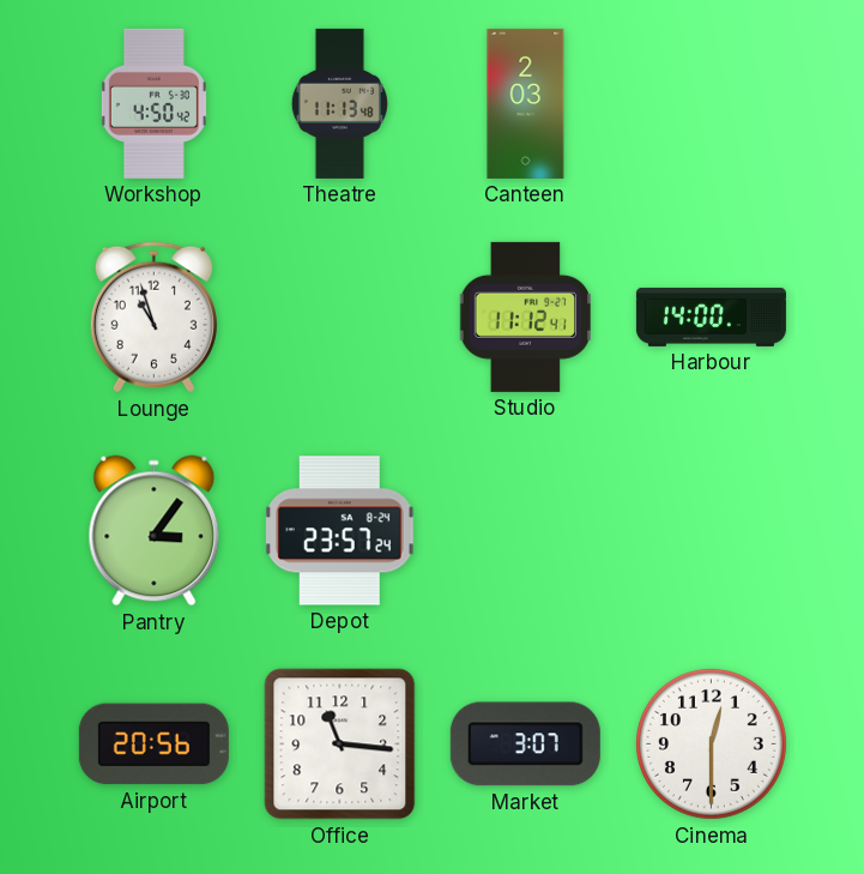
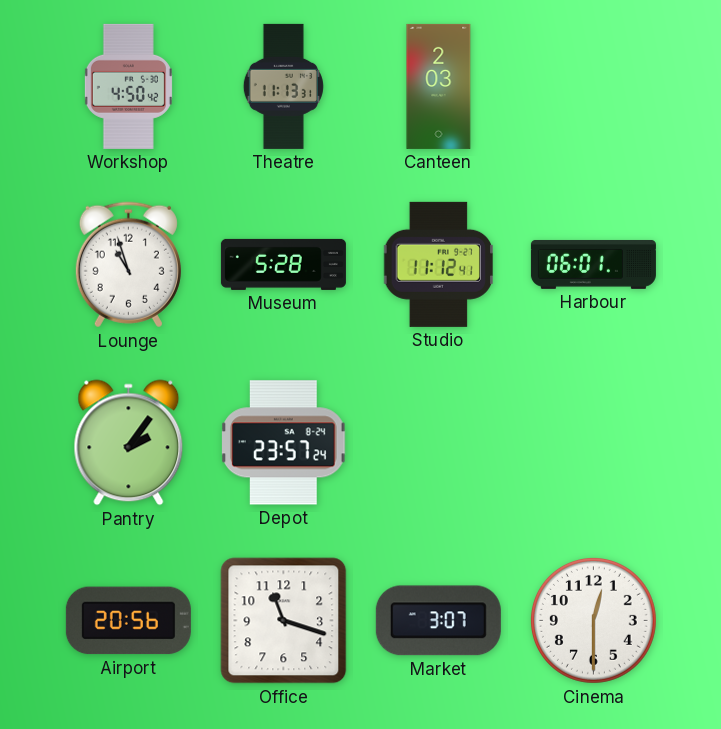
Theatre: 11:13:48 -> 11:13:31
Museum: none -> 5:28
Harbour: 14:00 -> 06:01
Pantry: 3:06 -> 2:06
Office: 11:16 -> 11:18
